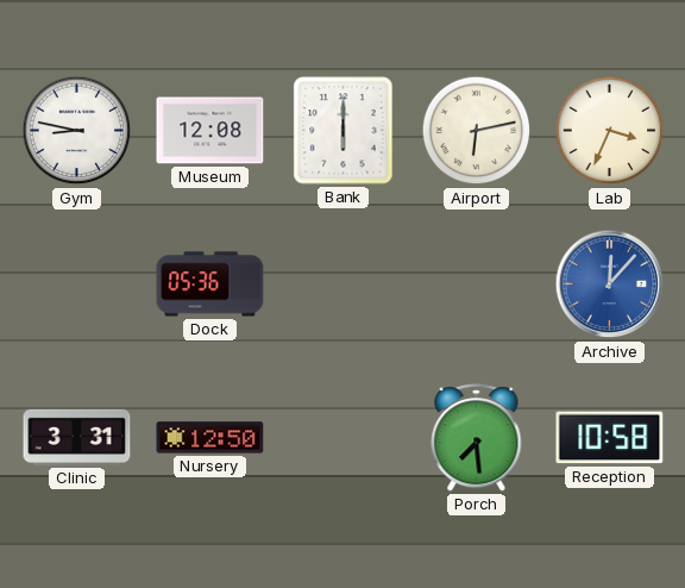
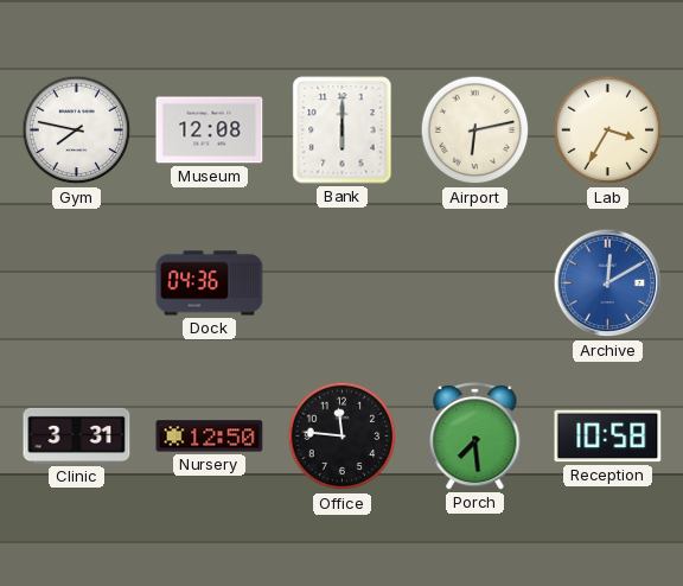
Gym: 8:47 -> 7:47
Lab: 3:34 -> 3:35
Dock: 05:36 -> 04:36
Archive: 12:07 -> 12:10
Office: none -> 11:46
